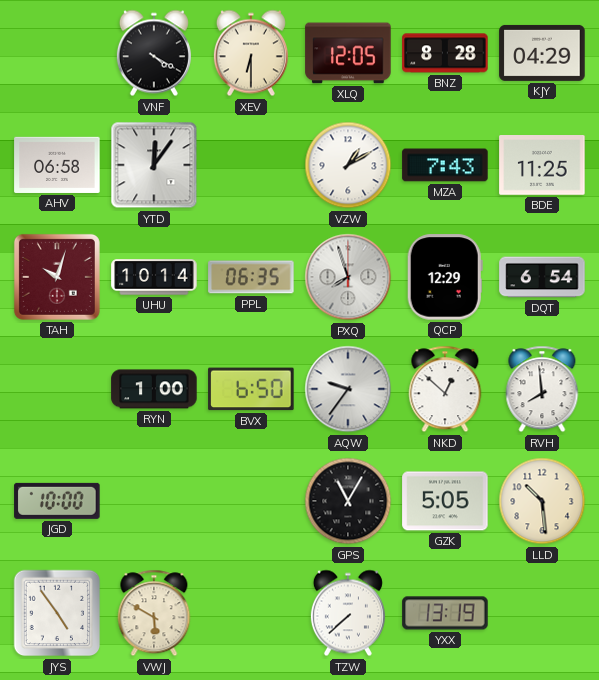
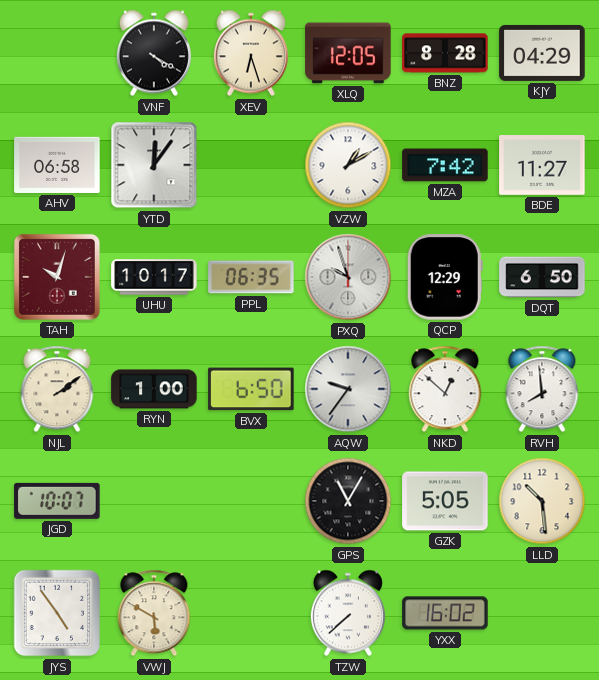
XEV: 6:30 -> 6:27
MZA: 7:43 -> 7:42
BDE: 11:25 -> 11:27
UHU: 10:14 -> 10:17
PXQ: 7:57 -> 9:57
DQT: 6:54 -> 6:50
NJL: none -> 2:09
JGD: 10:00 -> 10:07
YXX: 13:19 -> 16:02
